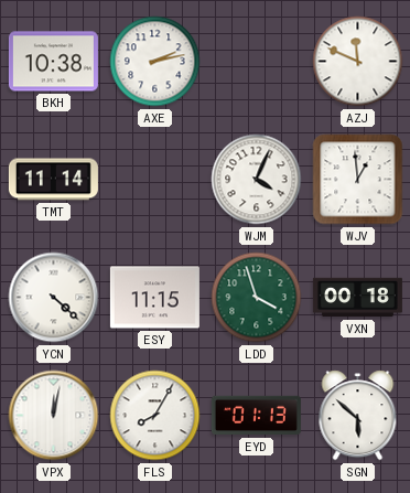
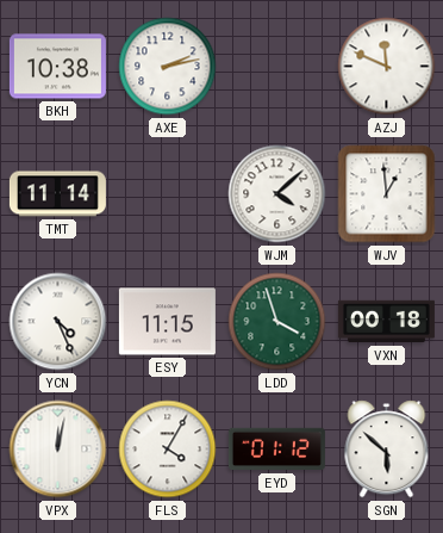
WJM: 4:04 -> 4:08
YCN: 4:22 -> 4:26
FLS: 8:05 -> 4:05
EYD: 01:13 -> 01:12
